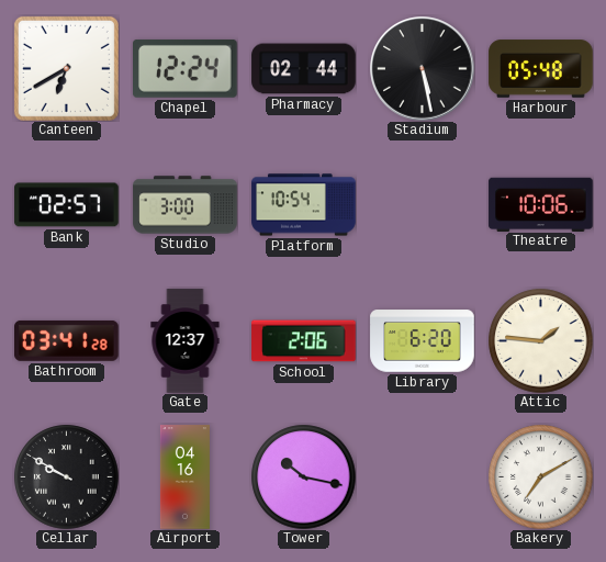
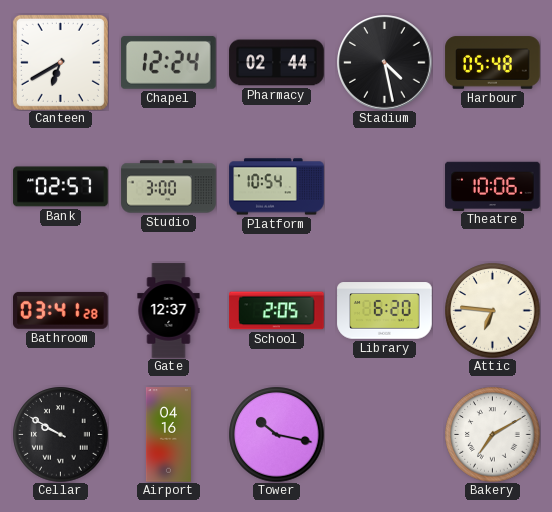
Stadium: 5:28 -> 4:28
School: 2:06 -> 2:05
Attic: 1:46 -> 6:46
